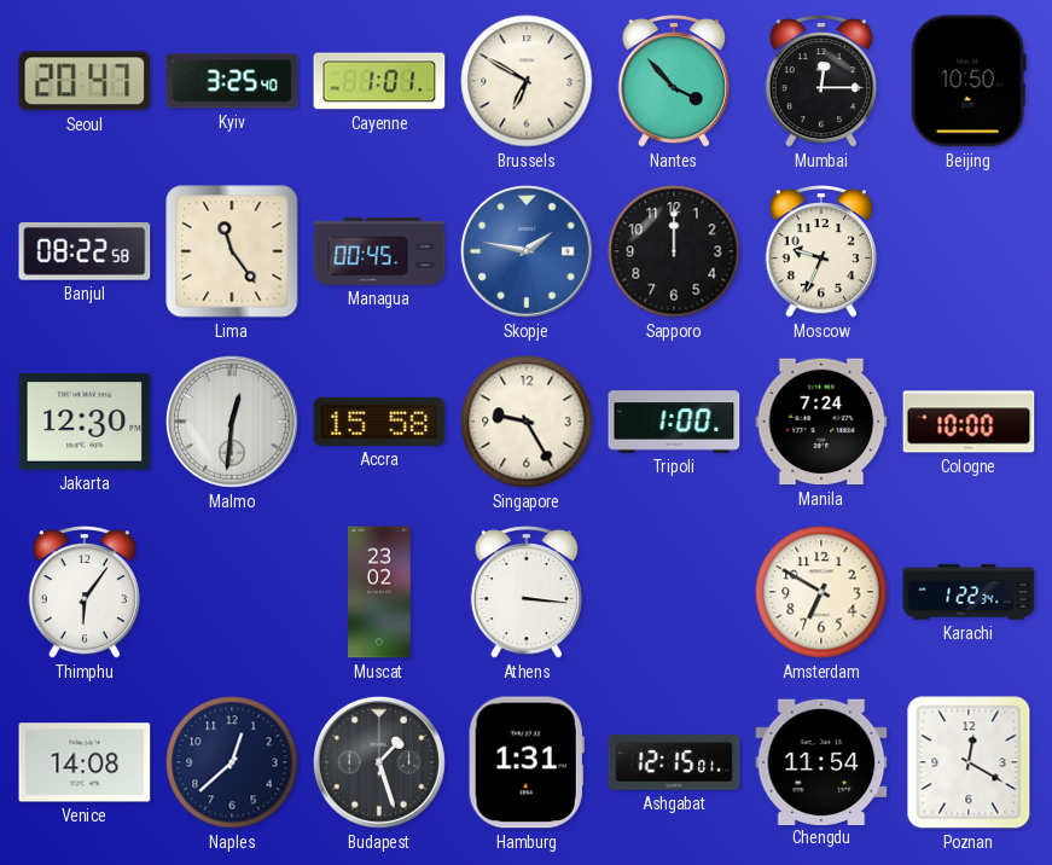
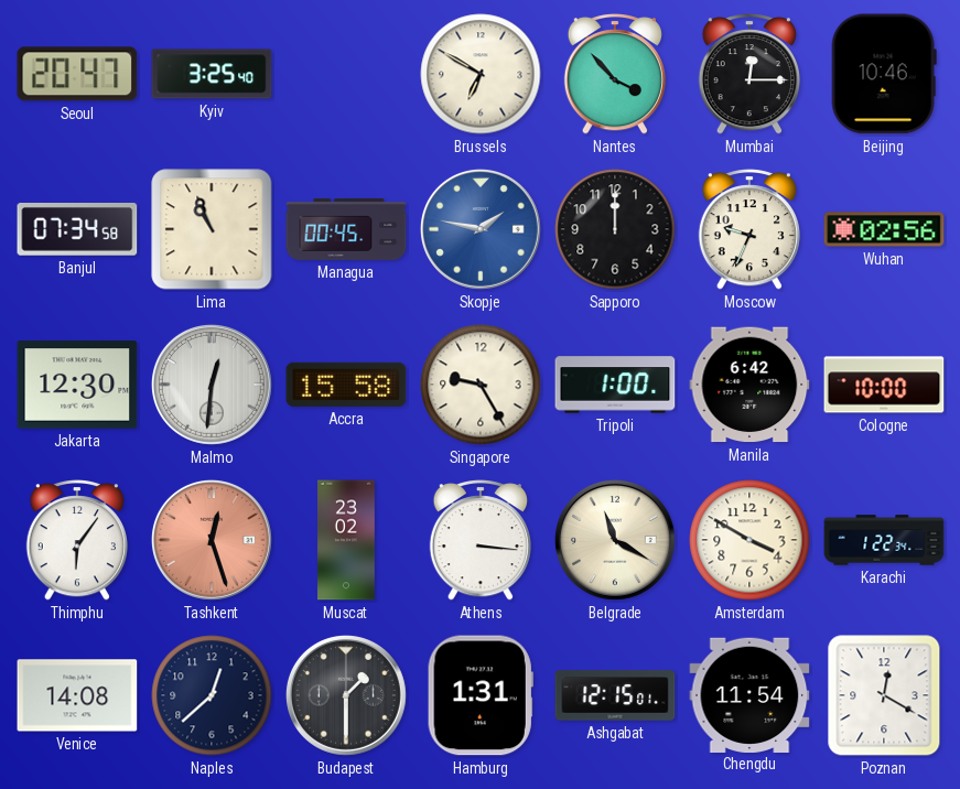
Cayenne: 1:01 -> none
Beijing: 10:50 -> 10:46
Banjul: 08:22 -> 07:34
Lima: 11:24 -> 10:56
Wuhan: none -> 02:56
Manila: 7:24 -> 6:42
Tashkent: none -> 12:27
Belgrade: none -> 11:20
Amsterdam: 6:50 -> 3:50
Budapest: 1:27 -> 1:30
